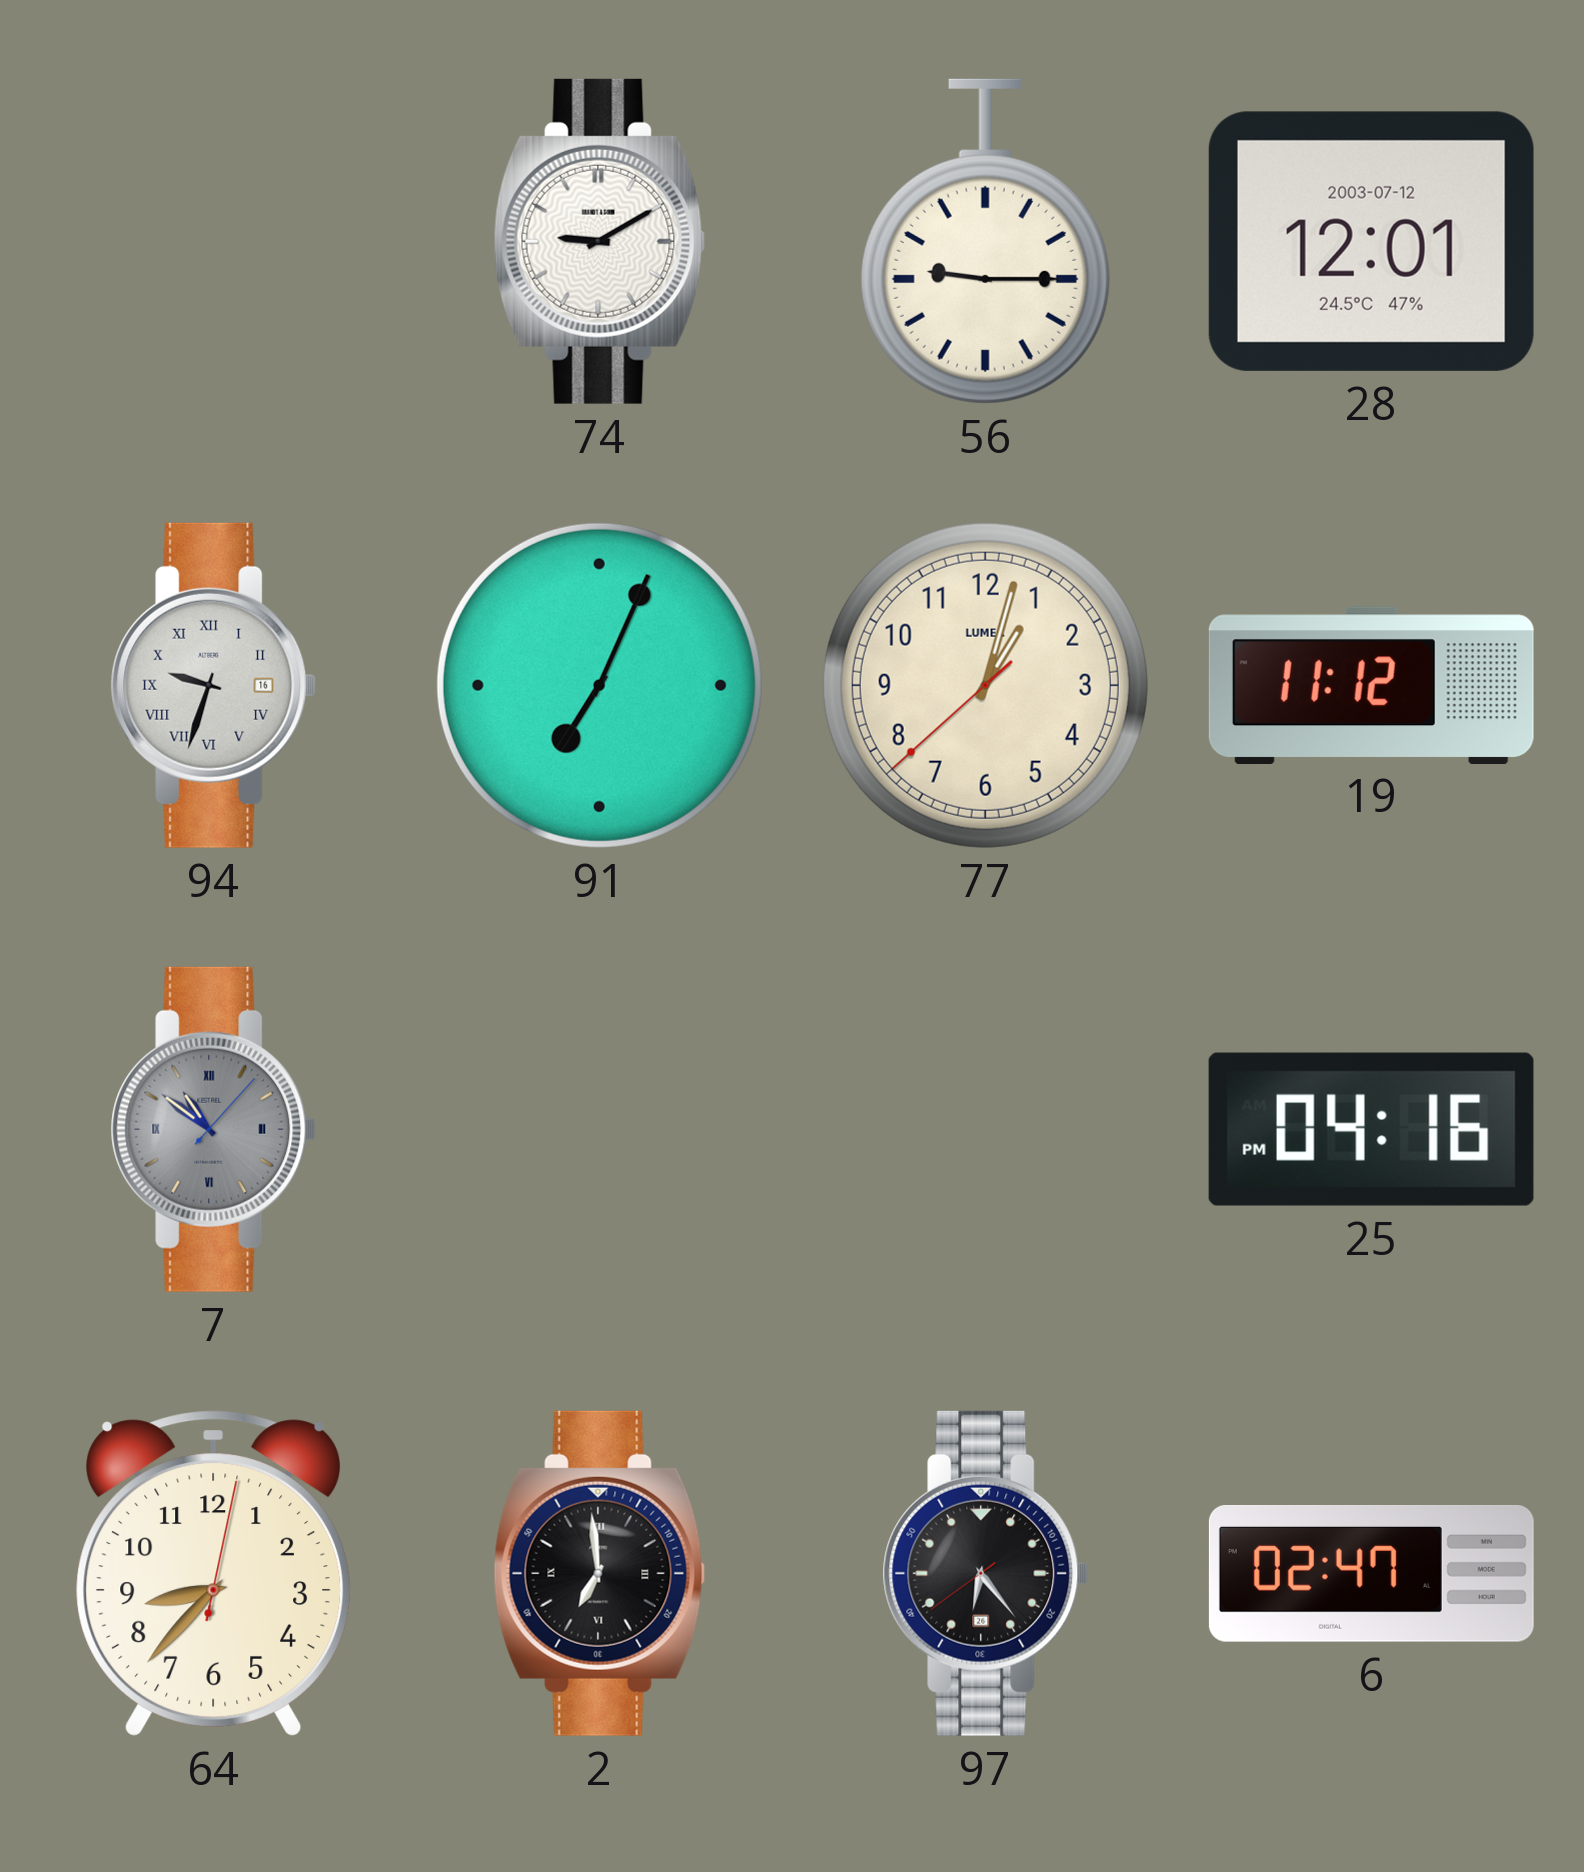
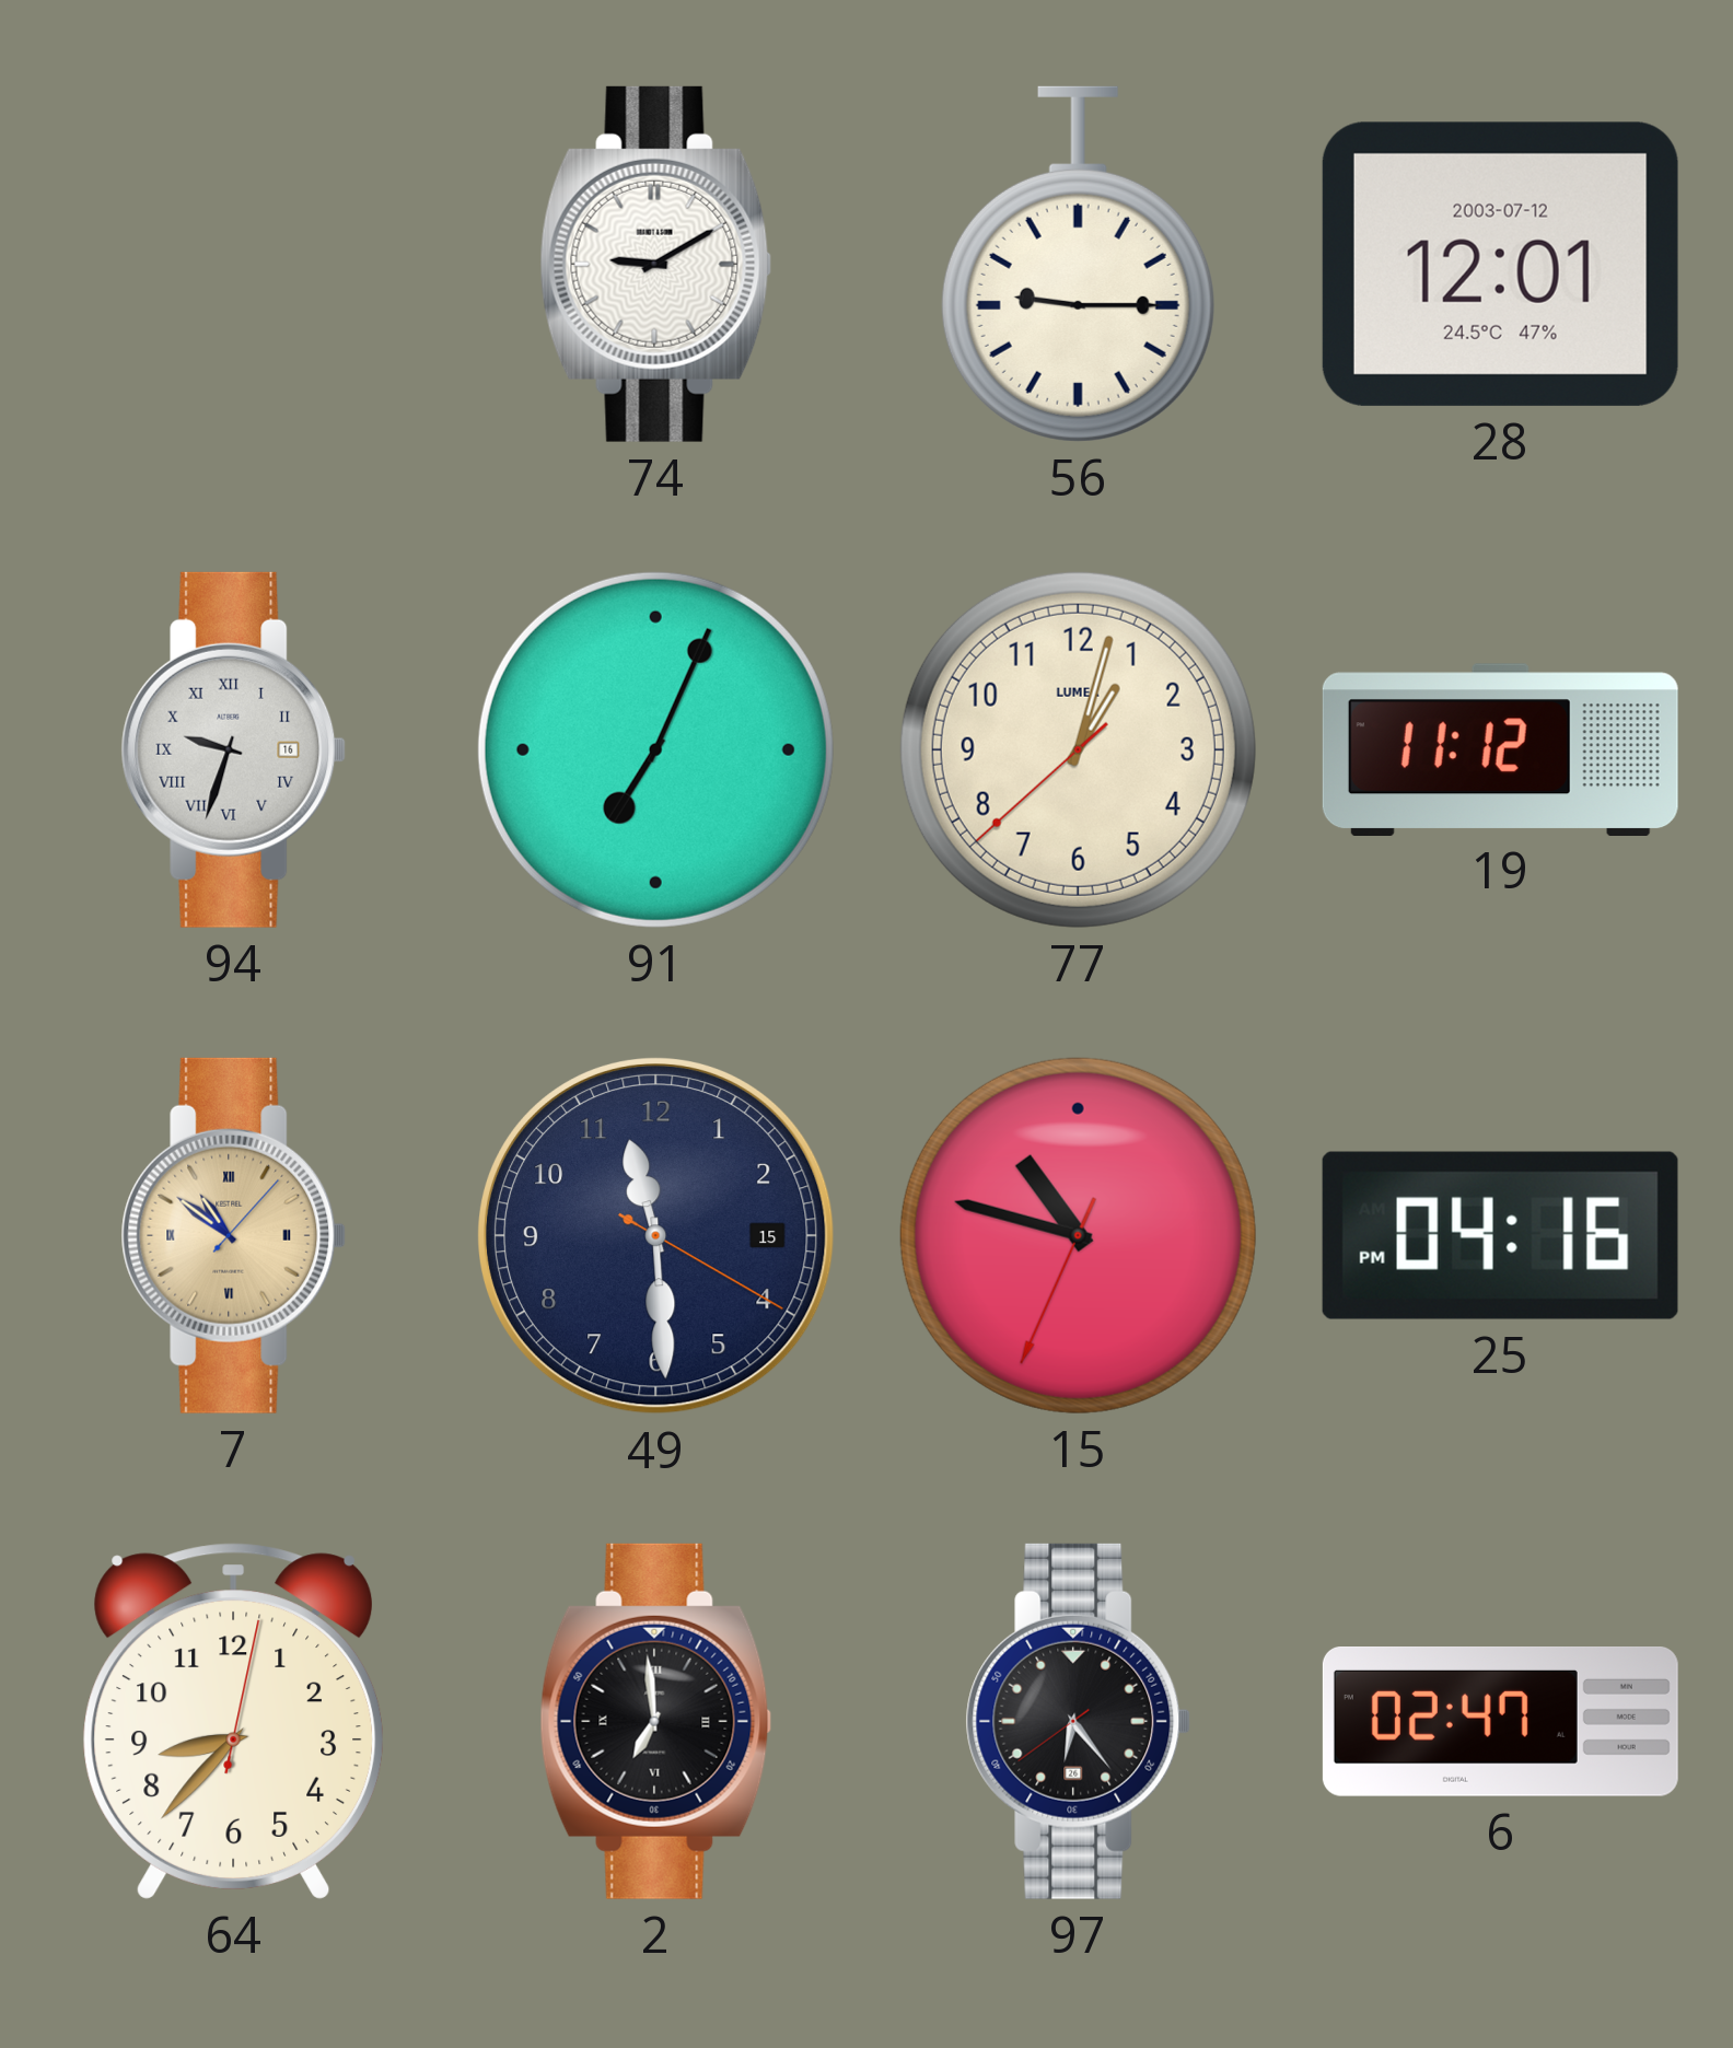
7 dial: grey -> champagne
49: none -> 11:29
15: none -> 10:47
